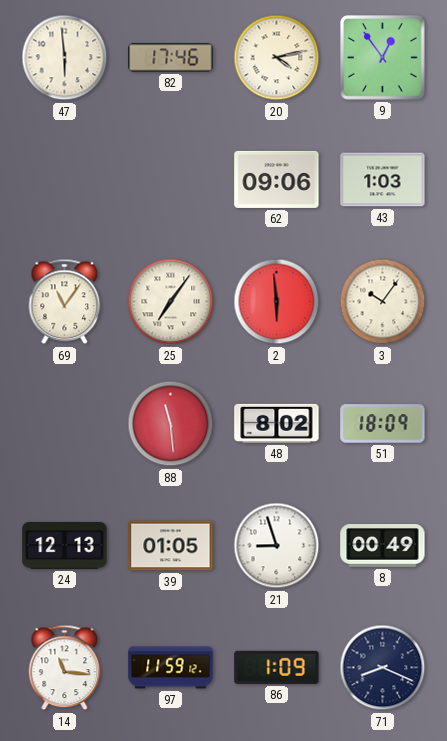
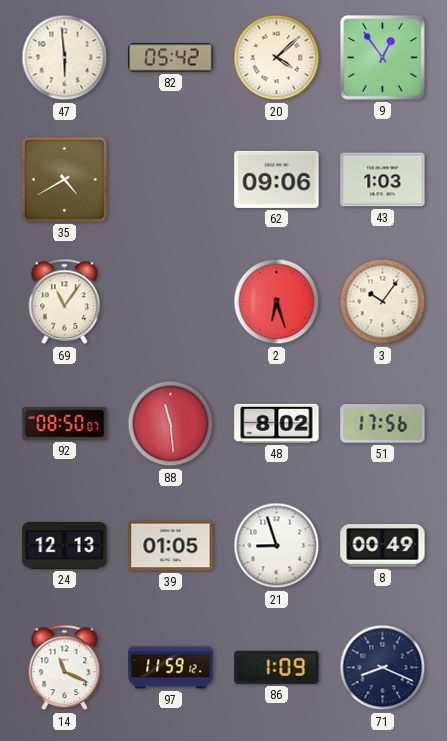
82: 17:46 -> 05:42
20: 4:13 -> 4:08
35: none -> 4:40
25: 7:06 -> none
2: 5:59 -> 6:27
92: none -> 08:50
51: 18:09 -> 17:56
14: 11:16 -> 11:19
